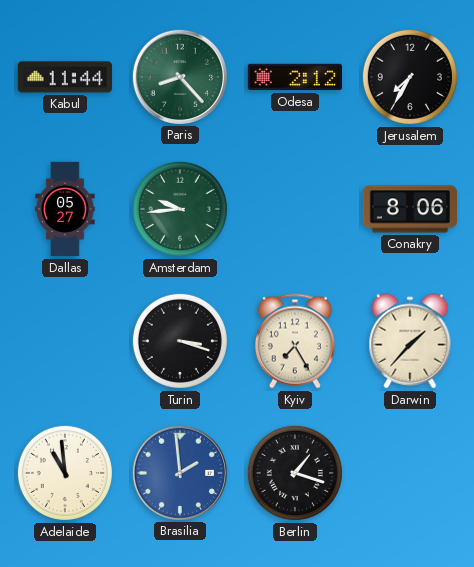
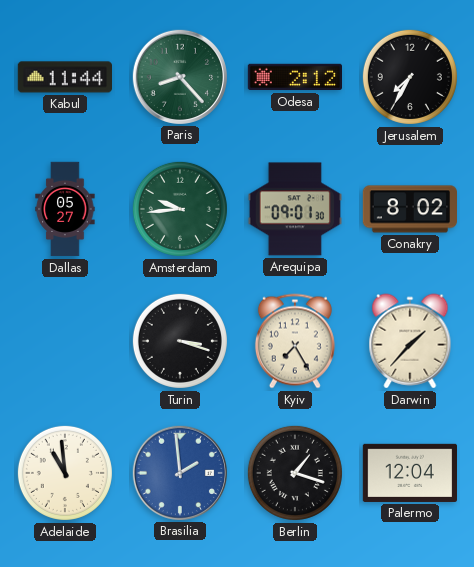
Arequipa: none -> 09:01
Conakry: 8:06 -> 8:02
Palermo: none -> 12:04
